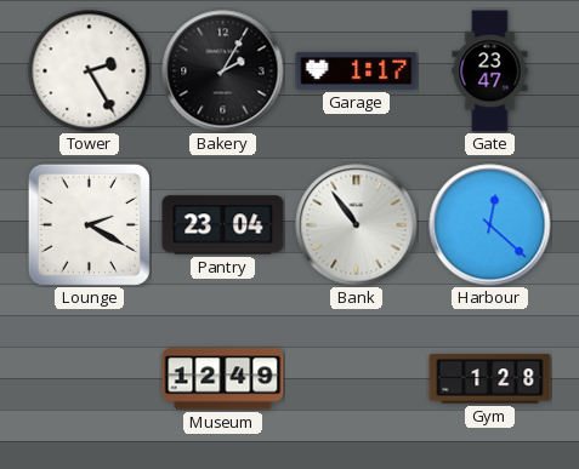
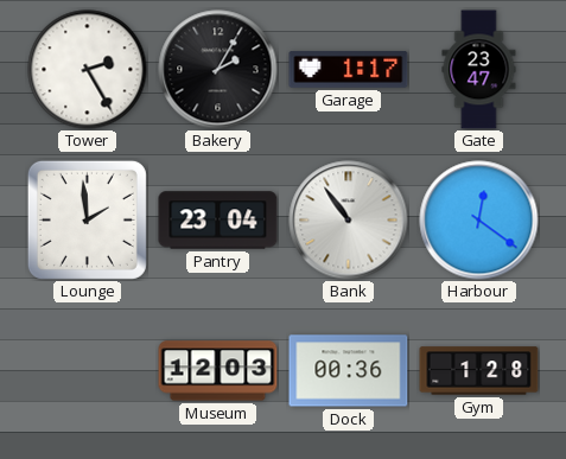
Lounge: 2:20 -> 1:59
Harbour: 12:22 -> 12:21
Museum: 12:49 -> 12:03
Dock: none -> 00:36
